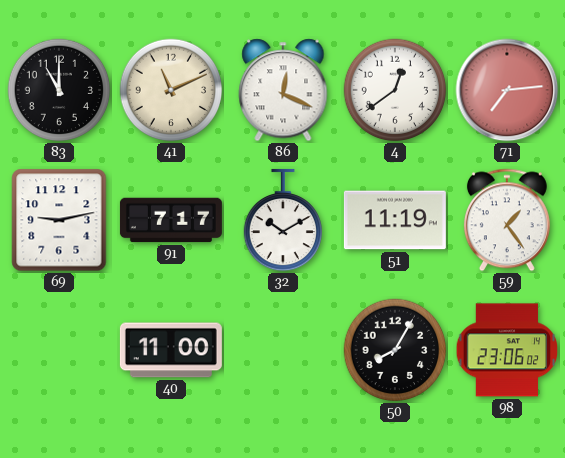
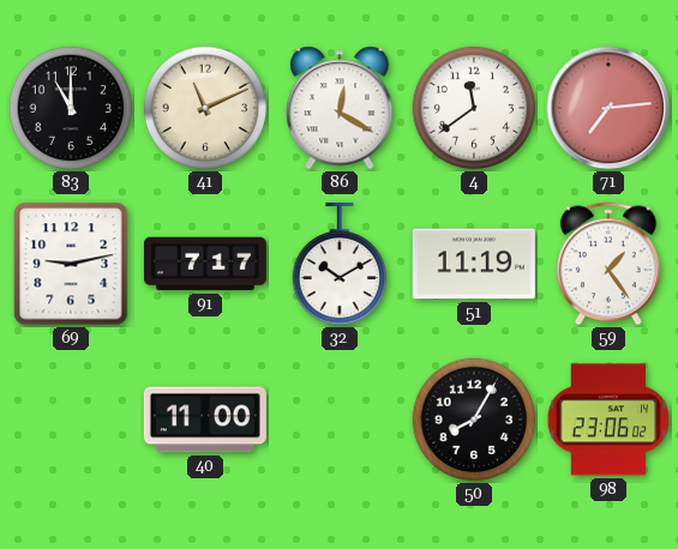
86: 12:19 -> 12:20
4: 12:39 -> 11:39
